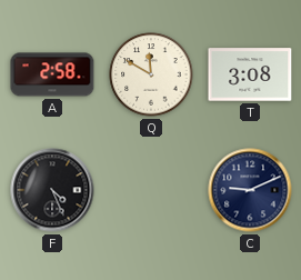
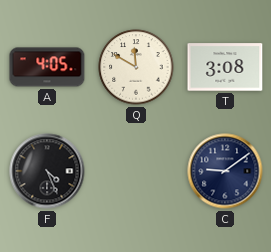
A: 2:58 -> 4:05
C: 9:11 -> 9:09
